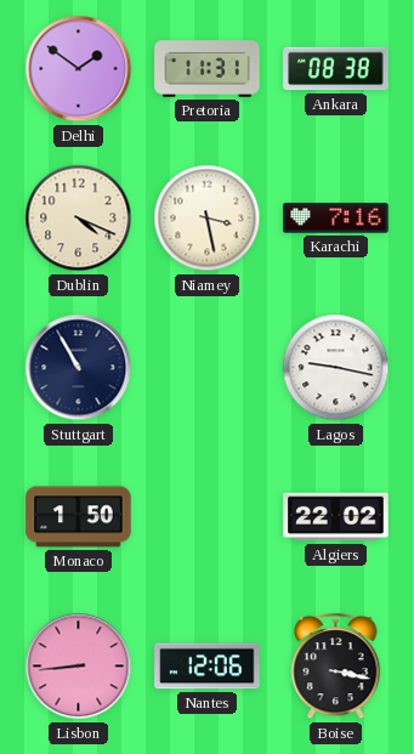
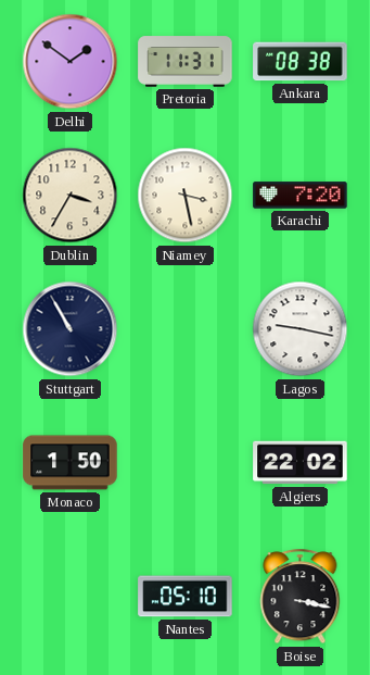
Dublin: 4:19 -> 3:35
Karachi: 7:16 -> 7:20
Lisbon: 8:44 -> none
Nantes: 12:06 -> 05:10
